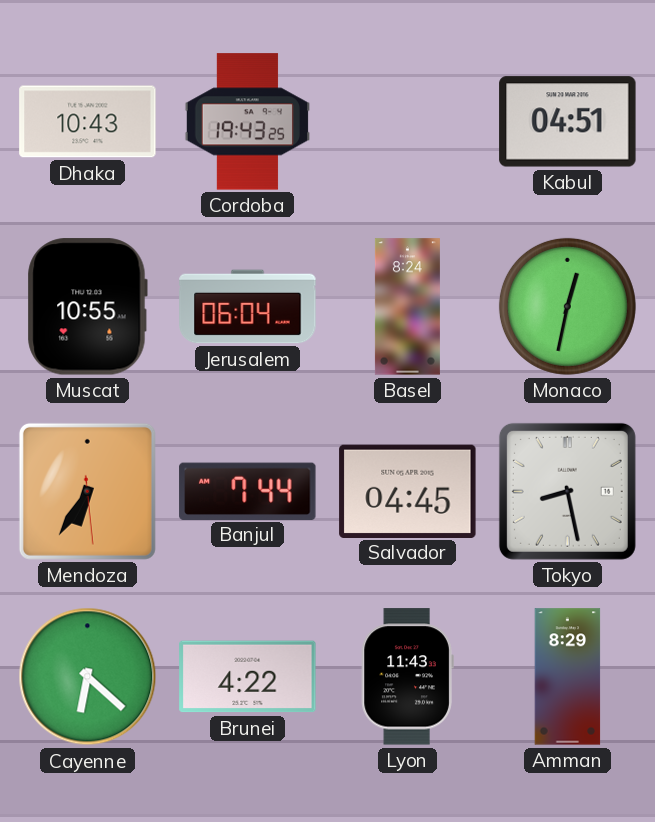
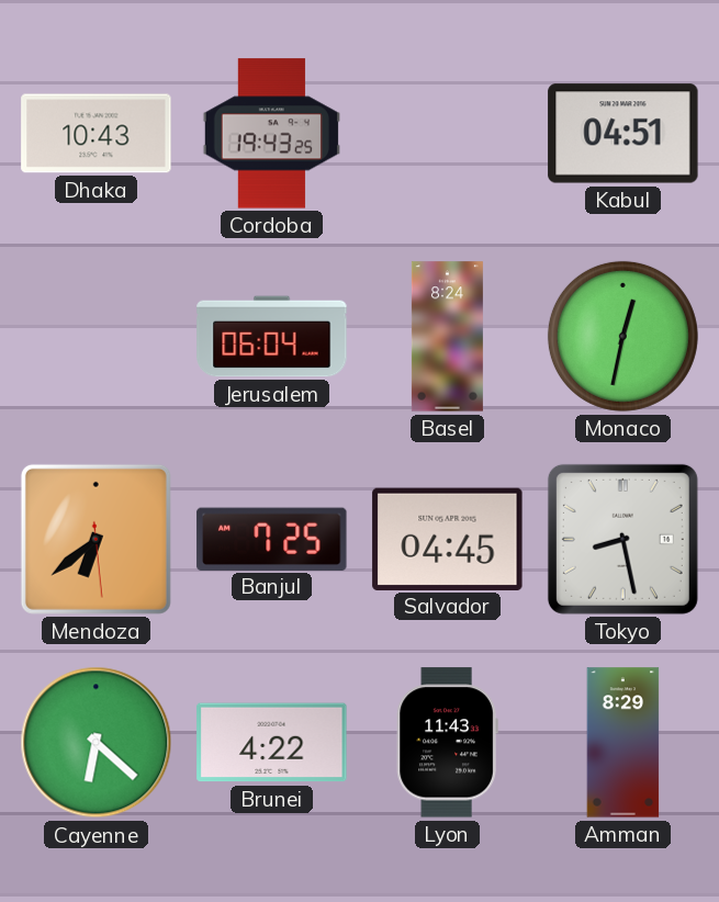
Muscat: 10:55 -> none
Mendoza: 6:35 -> 6:38
Banjul: 7:44 -> 7:25
